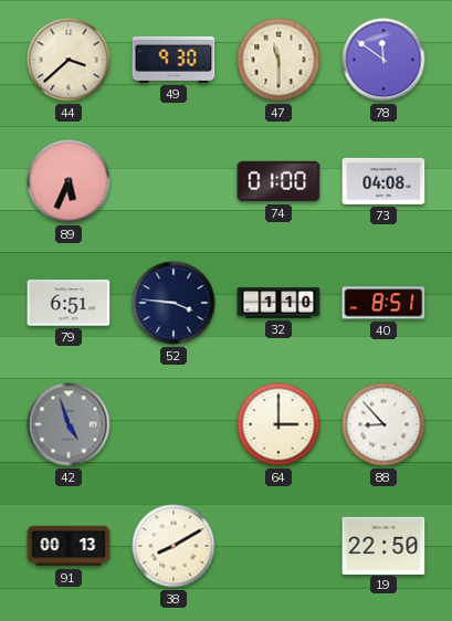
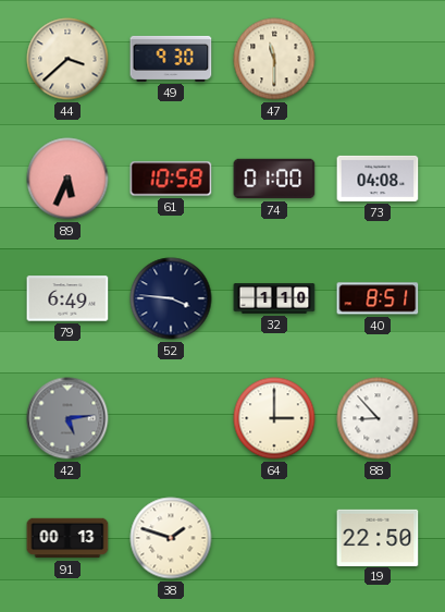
78: 11:51 -> none
61: none -> 10:58
79: 6:51 -> 6:49
42: 4:57 -> 5:14
38: 8:10 -> 1:48
